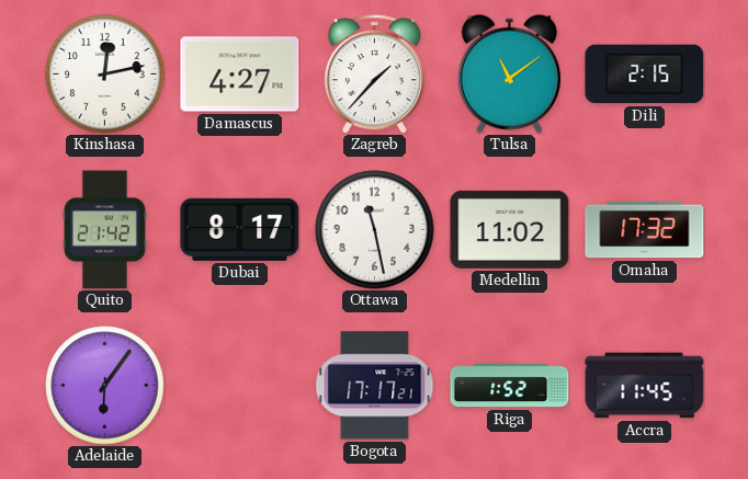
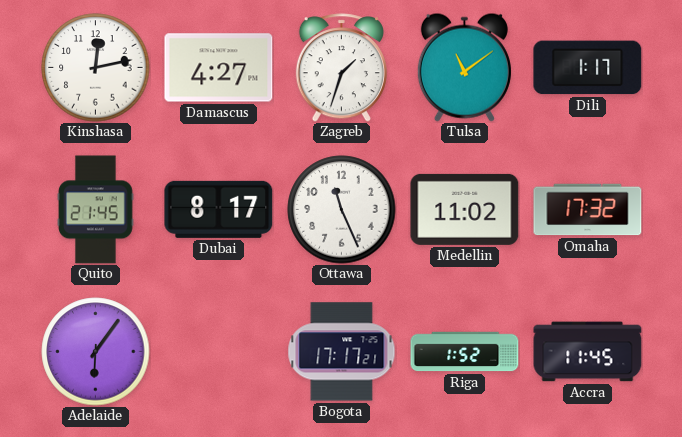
Zagreb: 1:37 -> 1:33
Dili: 2:15 -> 1:17
Quito: 21:42 -> 21:45
Ottawa: 11:28 -> 11:26
